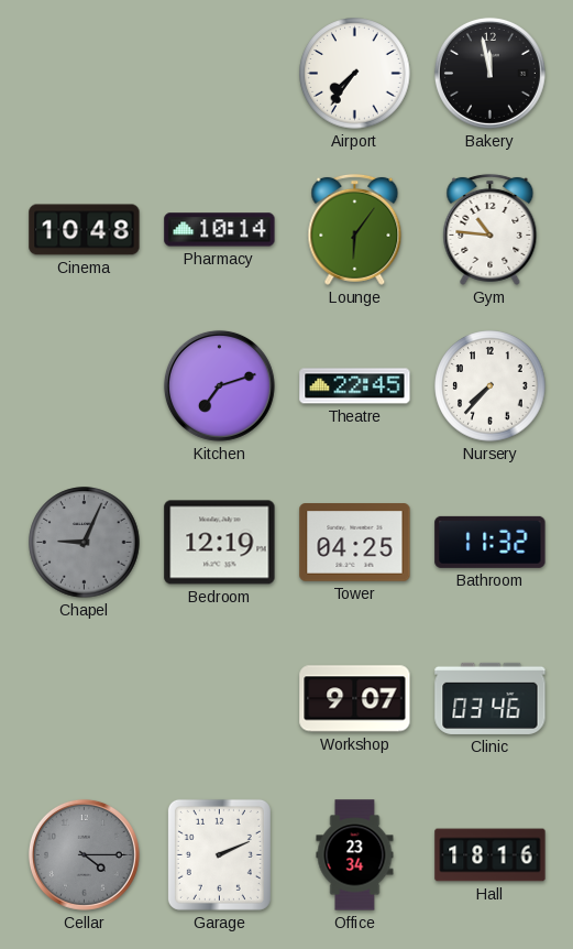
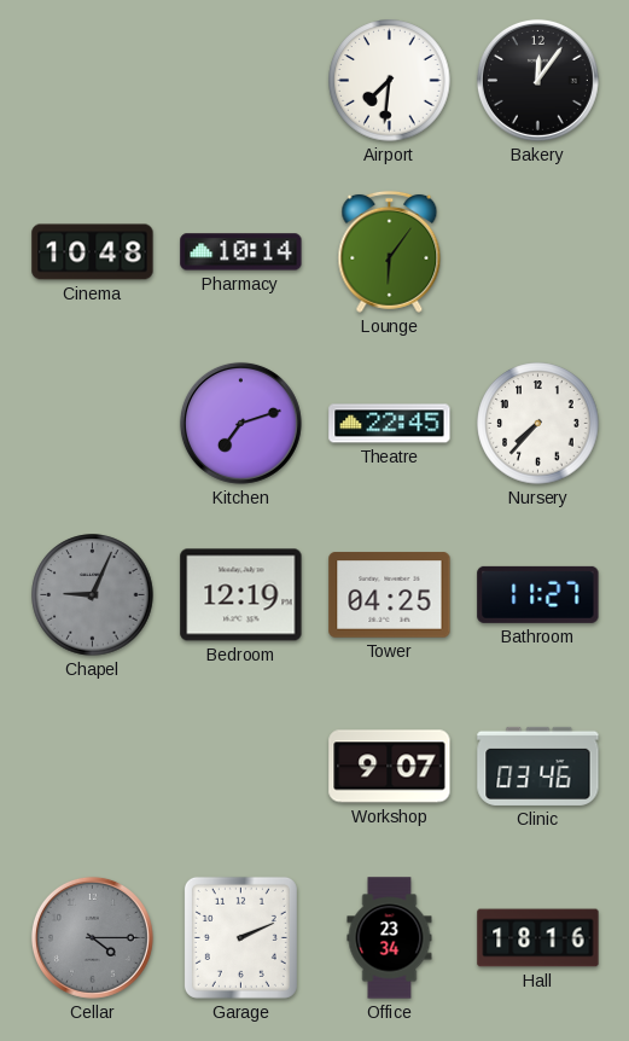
Airport: 7:36 -> 7:31
Bakery: 11:58 -> 12:06
Gym: 10:46 -> none
Bathroom: 11:32 -> 11:27
